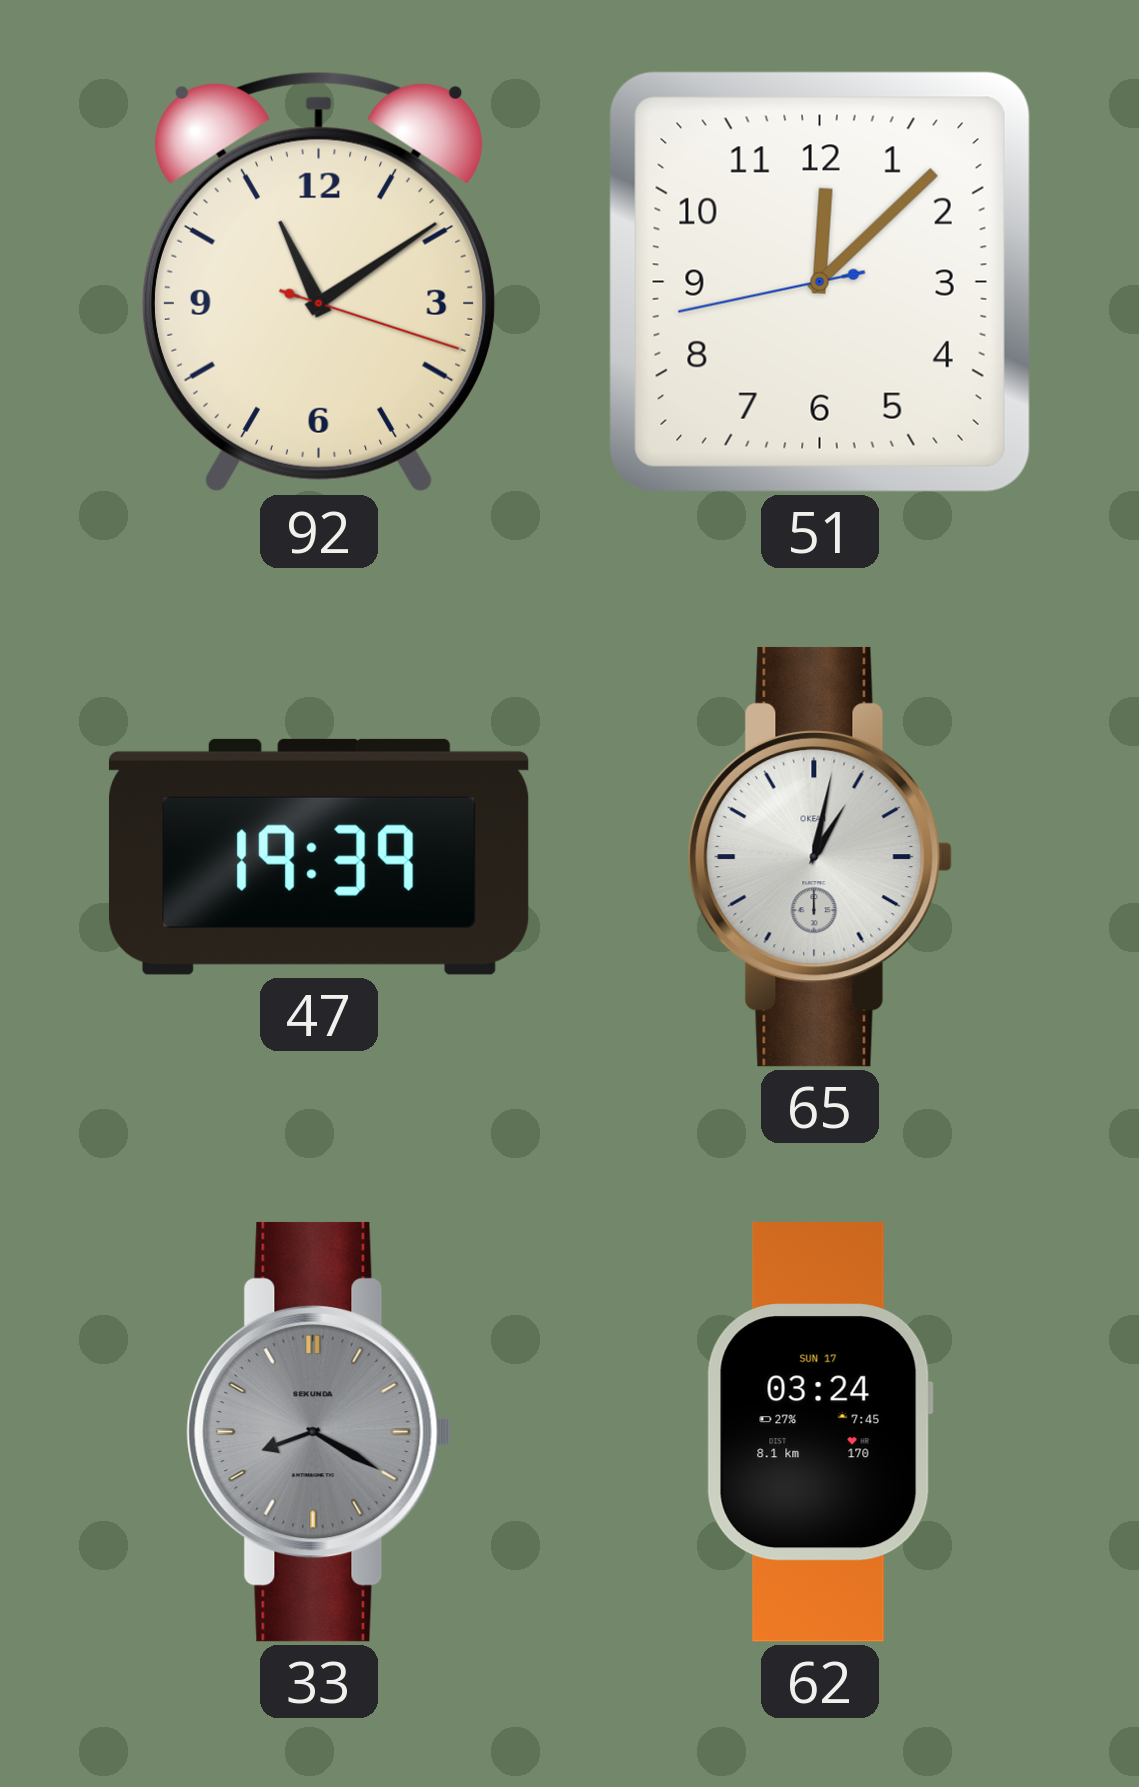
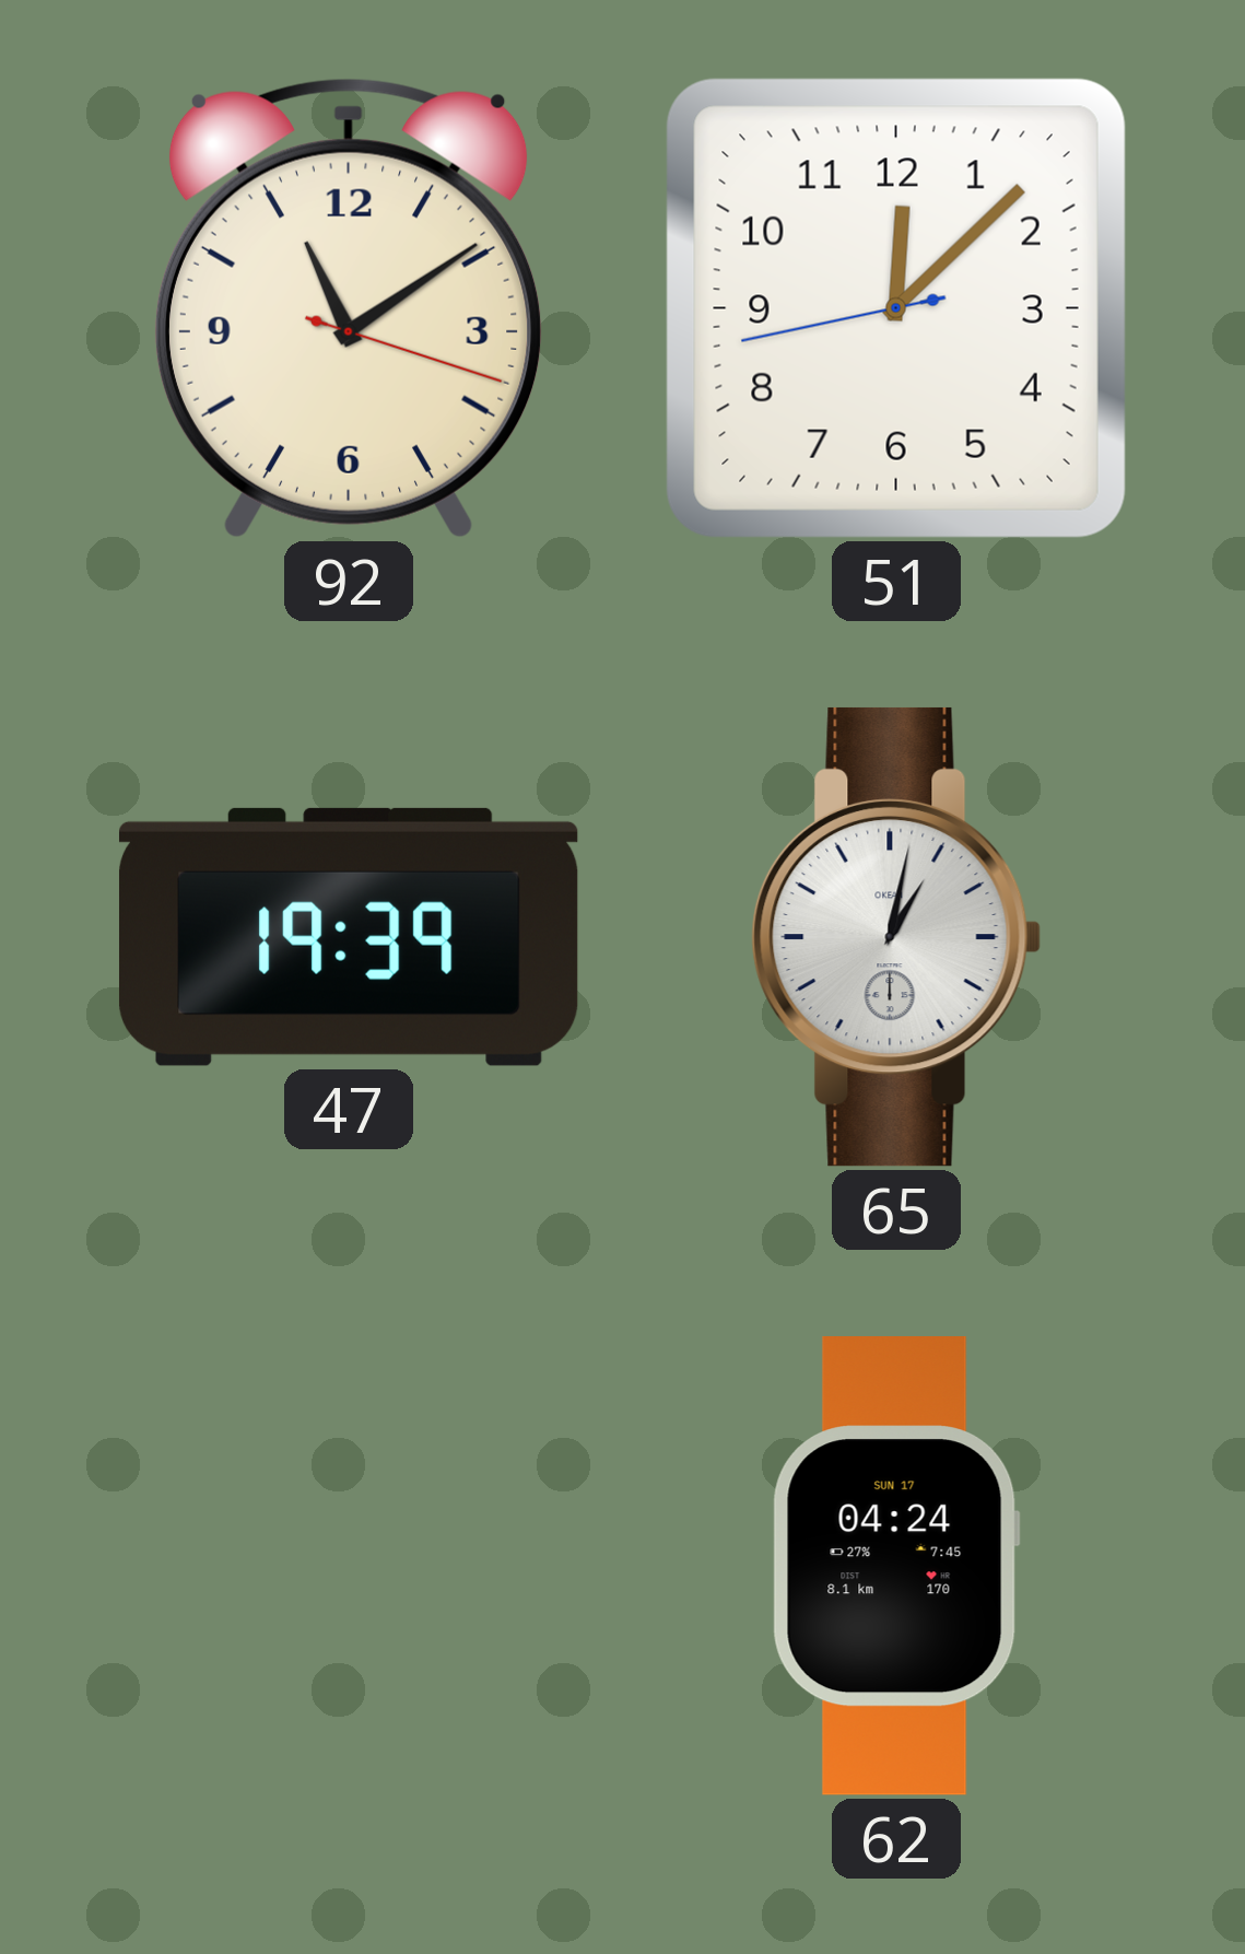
33: 8:20 -> none
62: 03:24 -> 04:24
